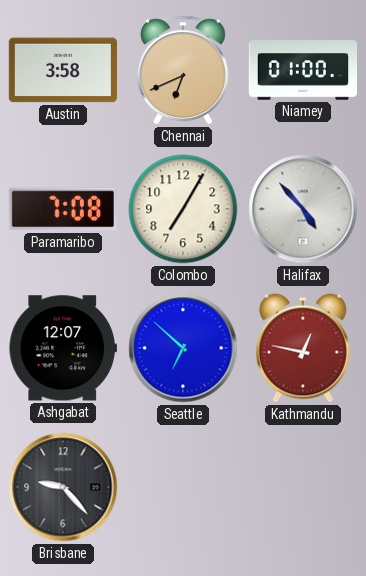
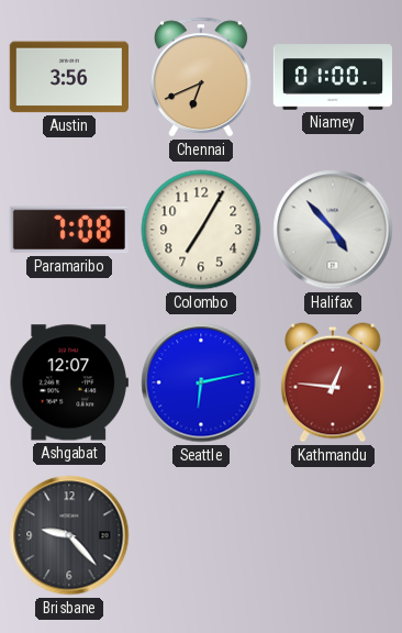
Austin: 3:58 -> 3:56
Seattle: 6:52 -> 6:13
Kathmandu: 12:47 -> 12:46
